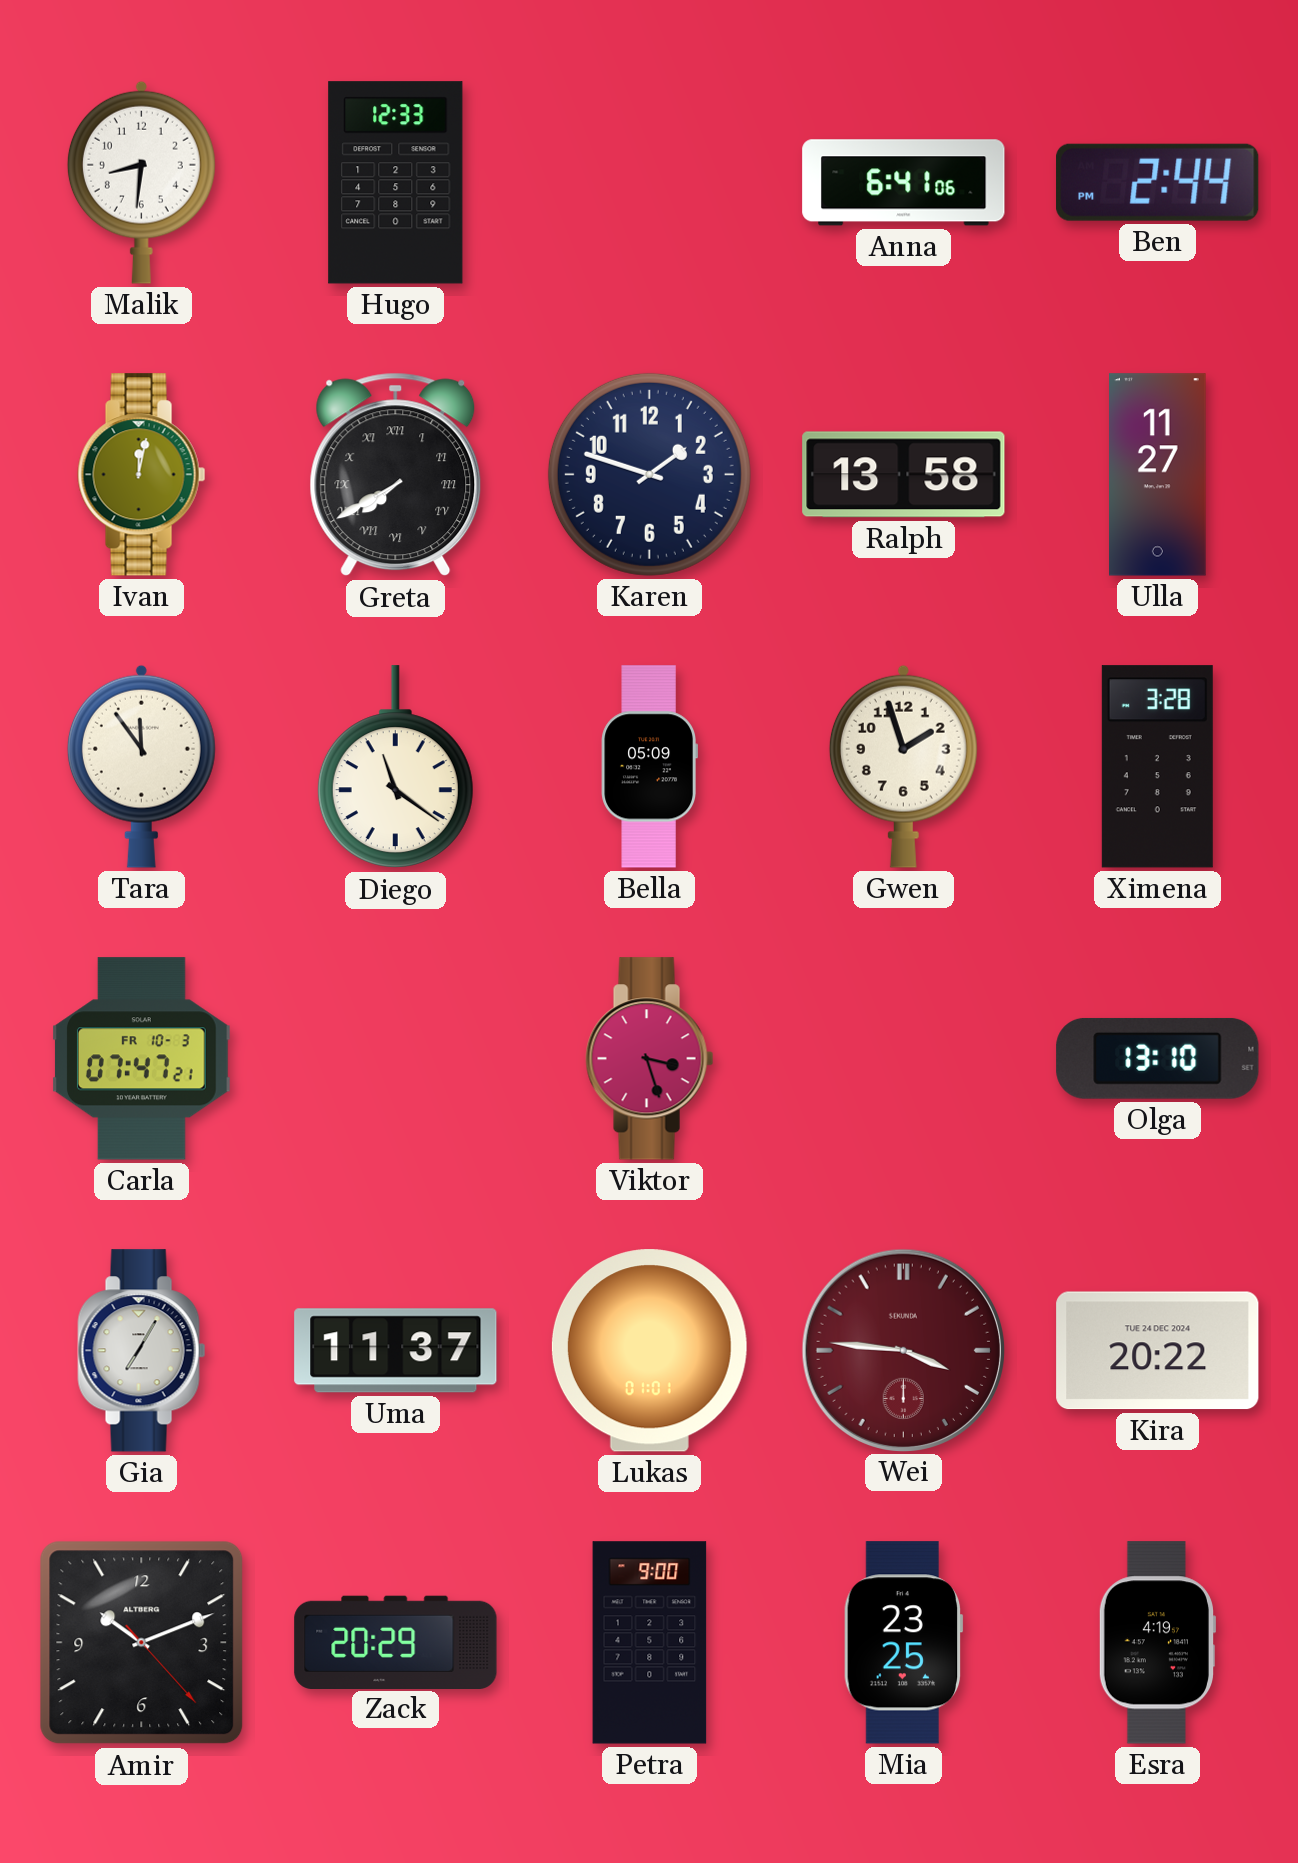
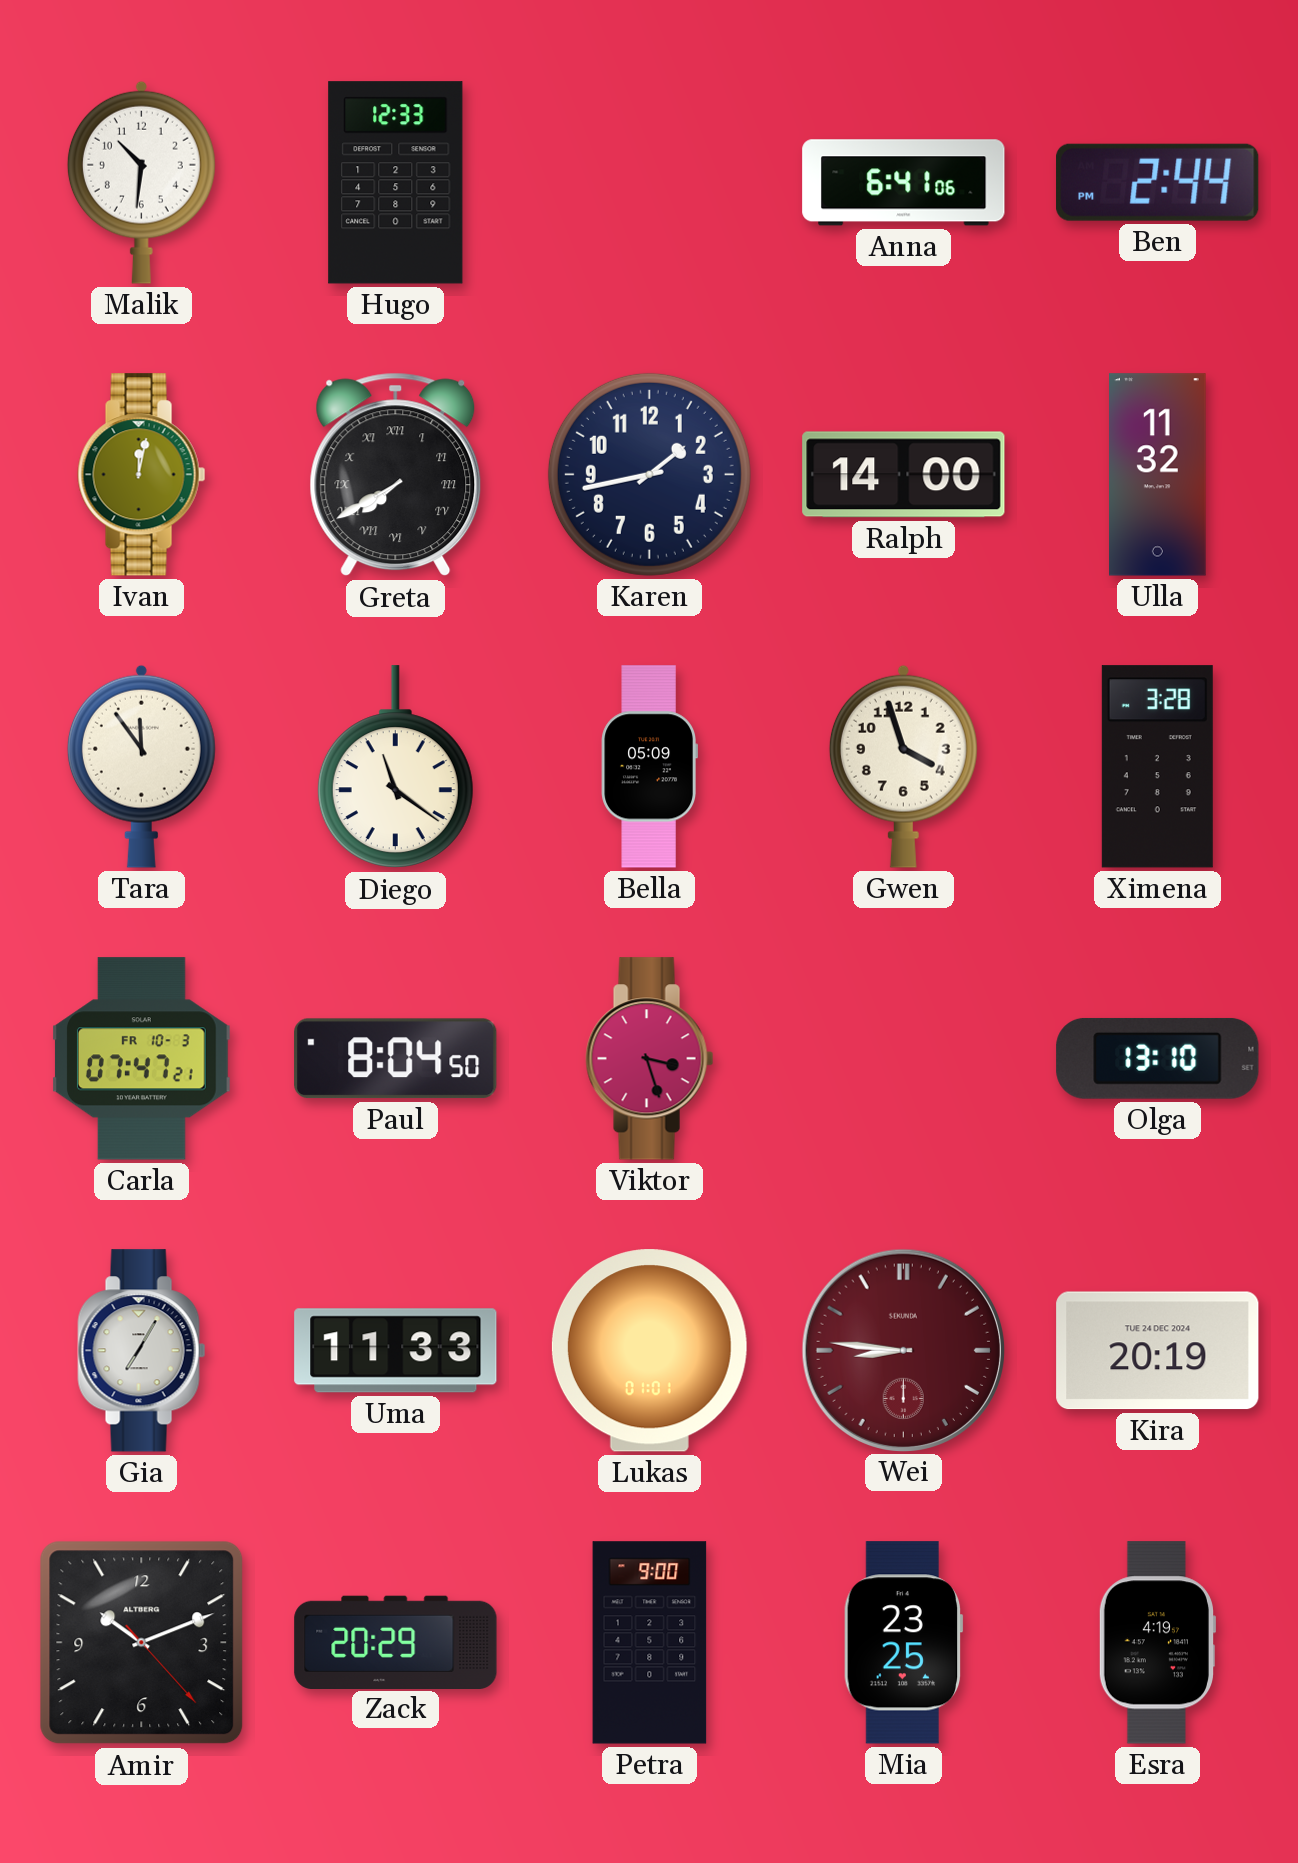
Malik: 8:31 -> 10:31
Karen: 1:48 -> 1:43
Ralph: 13:58 -> 14:00
Ulla: 11:27 -> 11:32
Gwen: 1:57 -> 3:57
Paul: none -> 8:04
Uma: 11:37 -> 11:33
Wei: 3:46 -> 8:46
Kira: 20:22 -> 20:19
